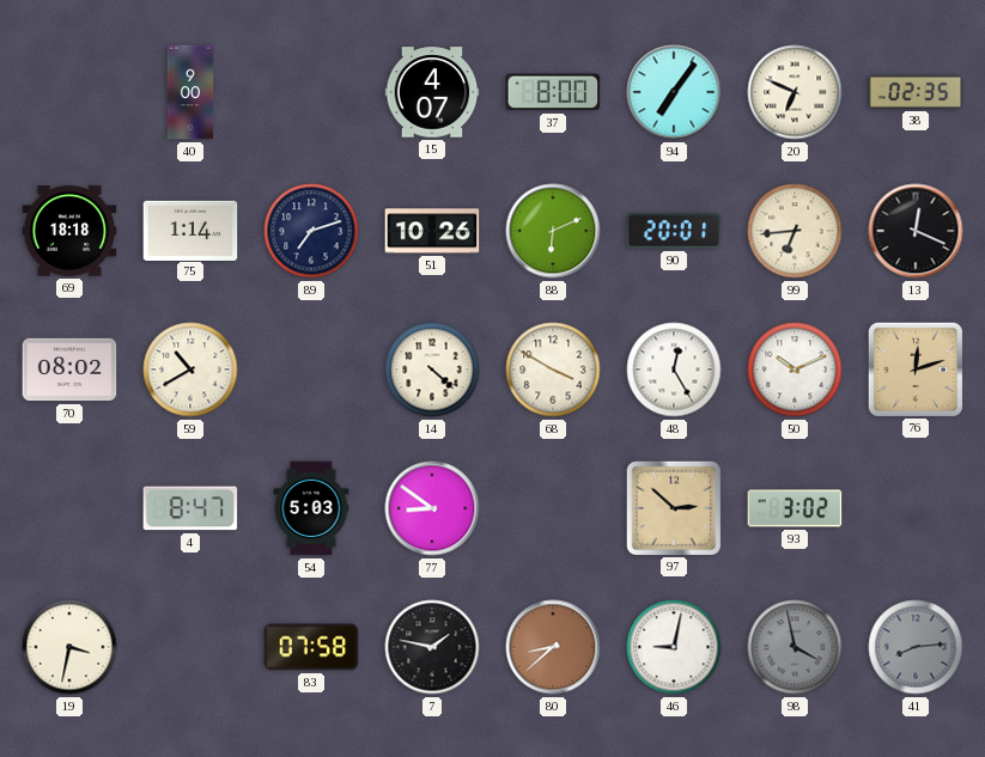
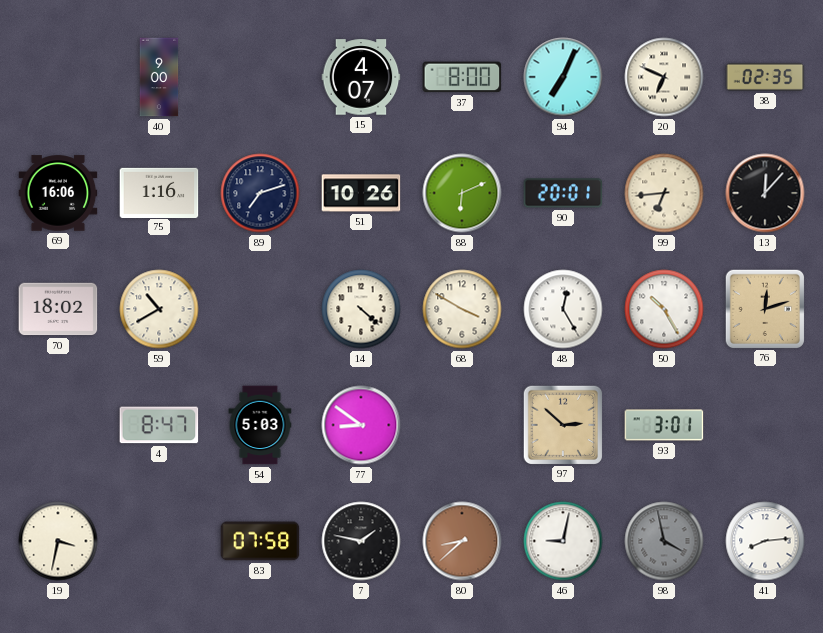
94: 7:06 -> 7:04
69: 18:18 -> 16:06
75: 1:14 -> 1:16
13: 12:19 -> 12:07
70: 08:02 -> 18:02
50: 10:11 -> 10:25
93: 3:02 -> 3:01
41 dial: grey -> white
